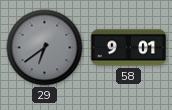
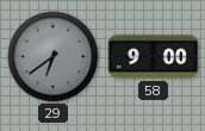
58: 9:01 -> 9:00
